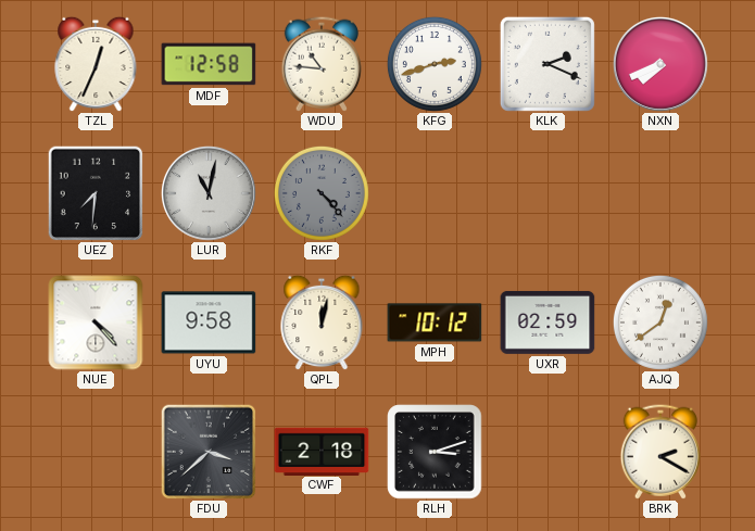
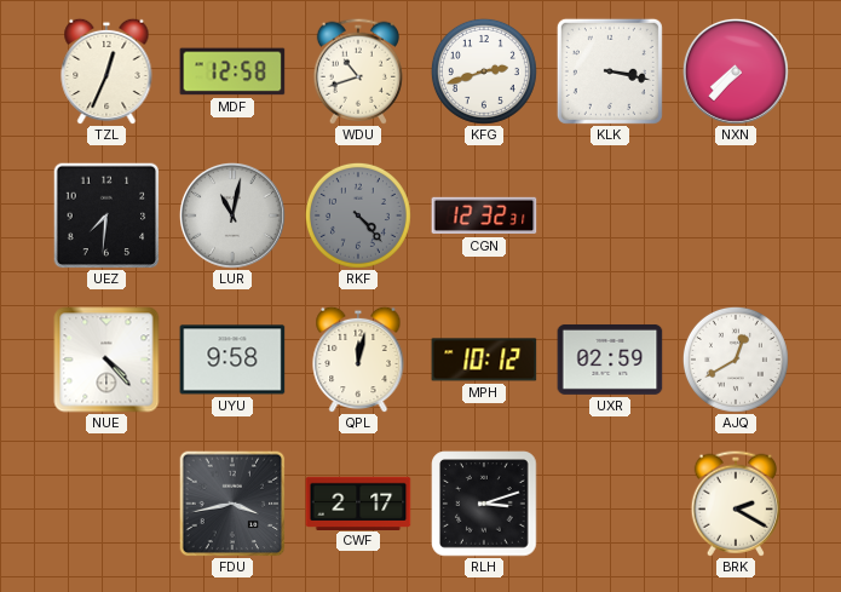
WDU: 10:46 -> 10:42
KLK: 2:19 -> 3:17
NXN: 7:41 -> 7:37
CGN: none -> 12:32
AJQ: 12:39 -> 12:40
FDU: 3:38 -> 3:43
CWF: 2:18 -> 2:17
